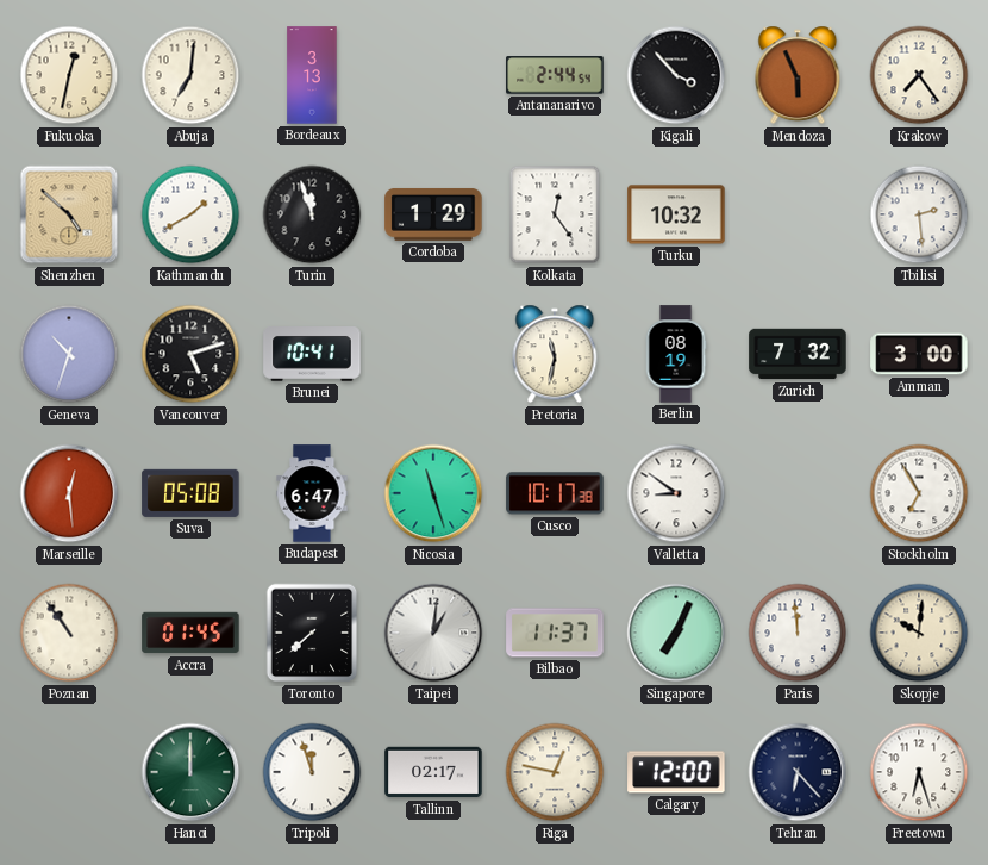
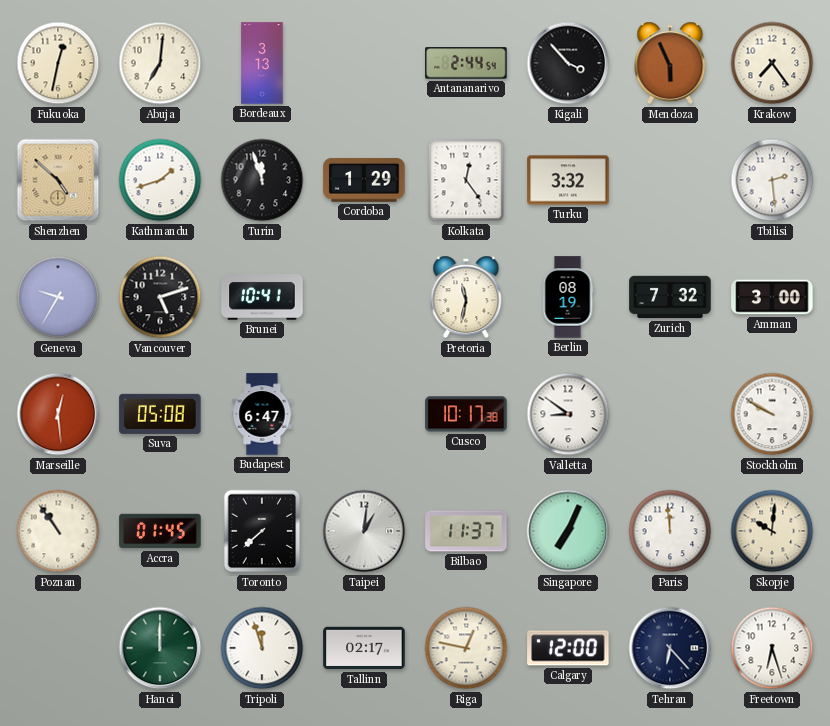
Kathmandu: 1:40 -> 1:42
Turku: 10:32 -> 3:32
Geneva: 10:33 -> 9:35
Nicosia: 11:27 -> none
Stockholm: 6:55 -> 9:50
